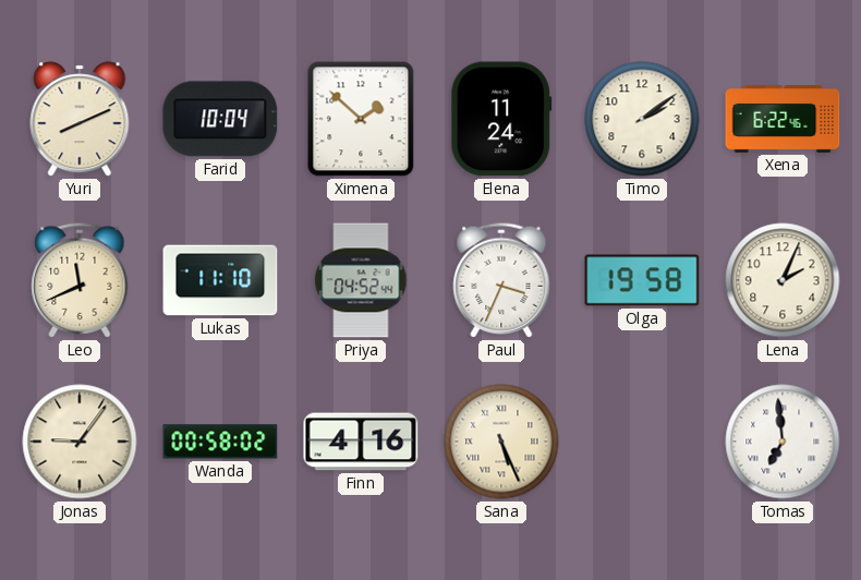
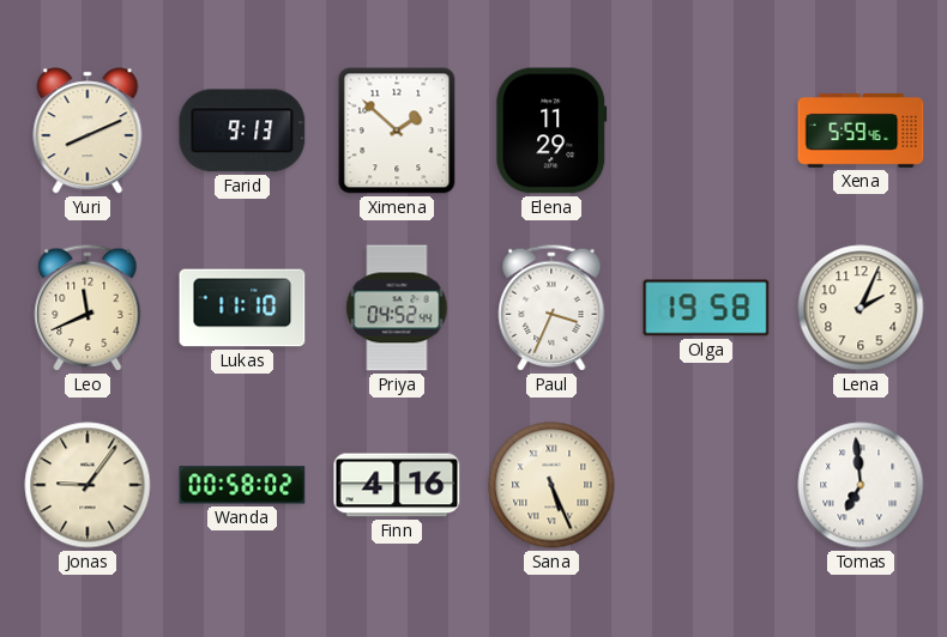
Farid: 10:04 -> 9:13
Elena: 11:24 -> 11:29
Timo: 2:09 -> none
Xena: 6:22 -> 5:59
